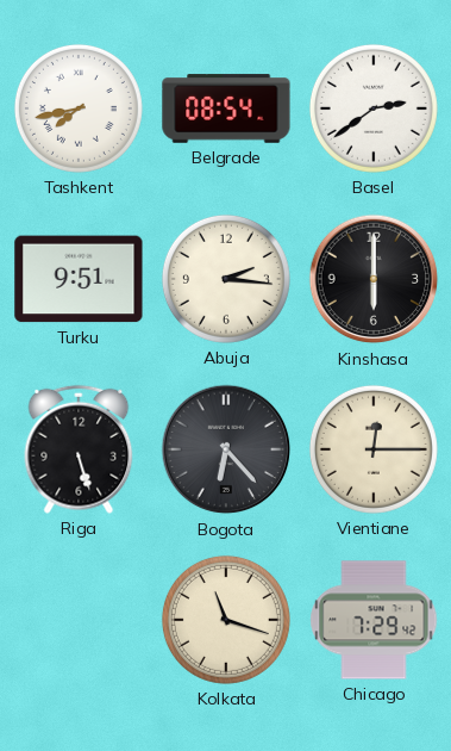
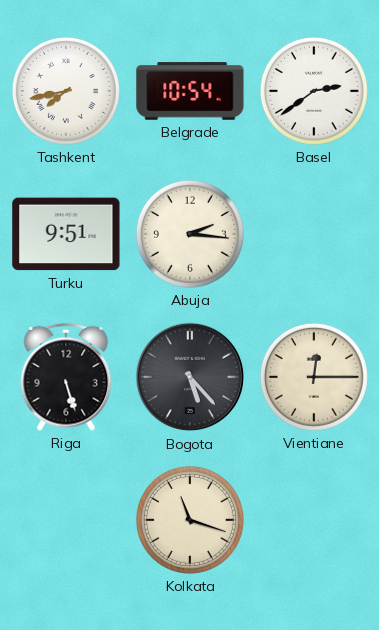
Belgrade: 08:54 -> 10:54
Kinshasa: 6:00 -> none
Bogota: 6:23 -> 5:23
Chicago: 7:29 -> none
